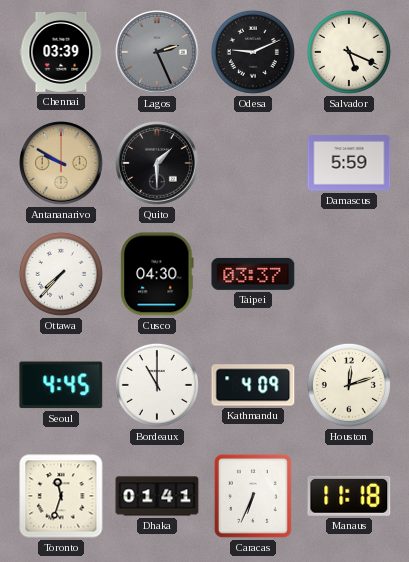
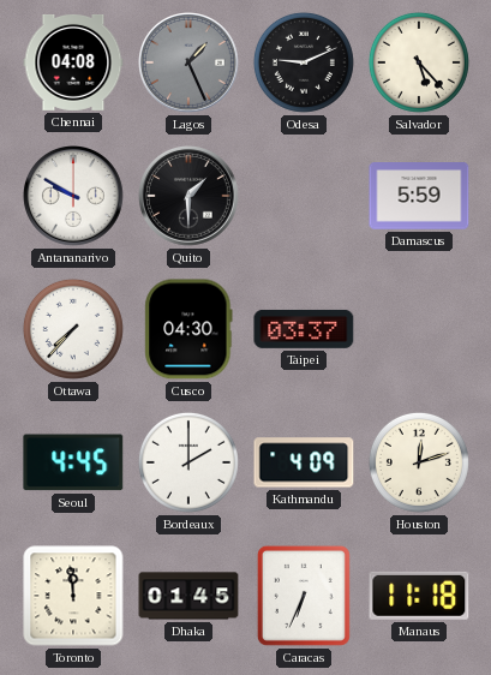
Chennai: 03:39 -> 04:08
Lagos: 2:26 -> 1:26
Salvador: 5:19 -> 5:23
Antananarivo dial: champagne -> white
Bordeaux: 11:00 -> 2:00
Toronto: 11:33 -> 11:59
Dhaka: 01:41 -> 01:45
